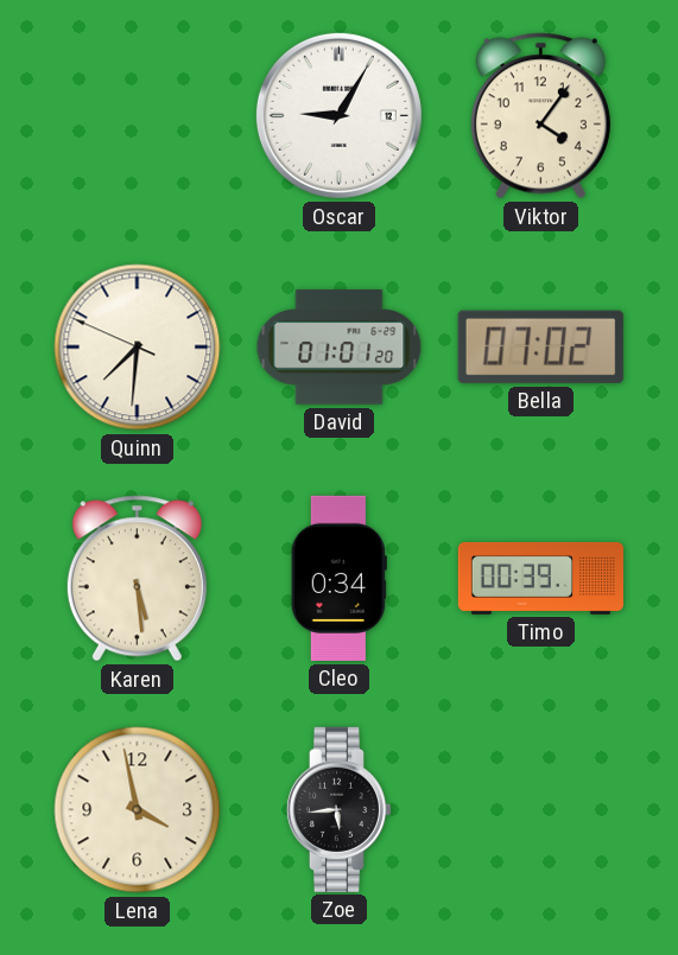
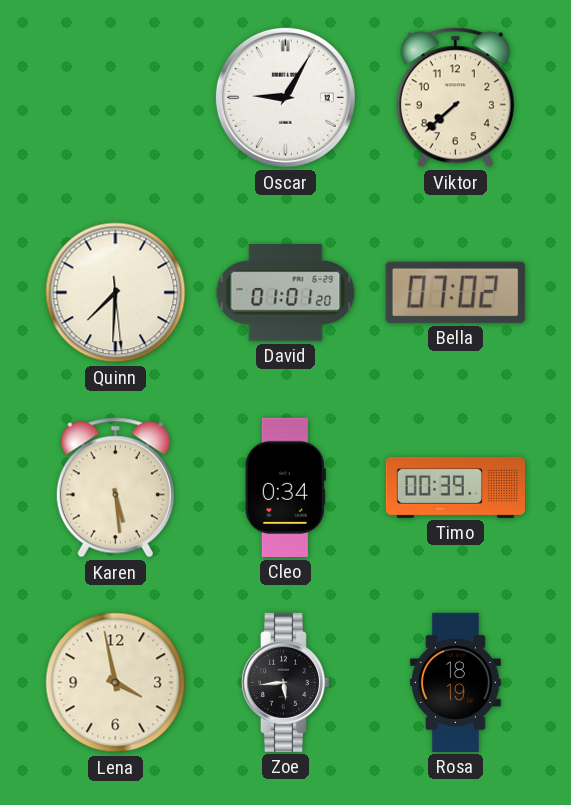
Viktor: 4:06 -> 7:38
Quinn: 7:30:49 -> 7:30:29
Rosa: none -> 18:19
